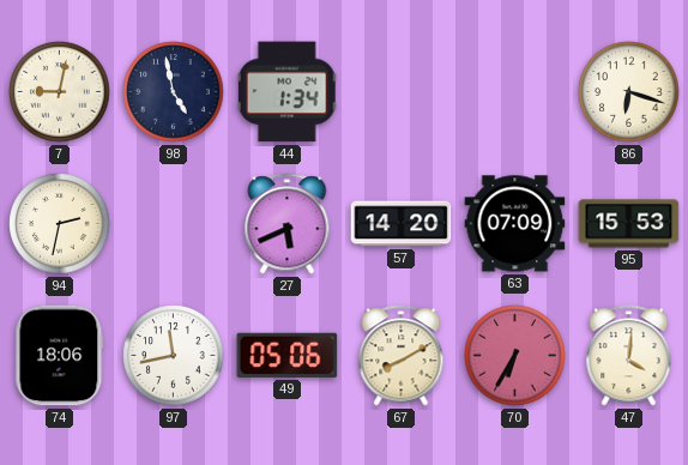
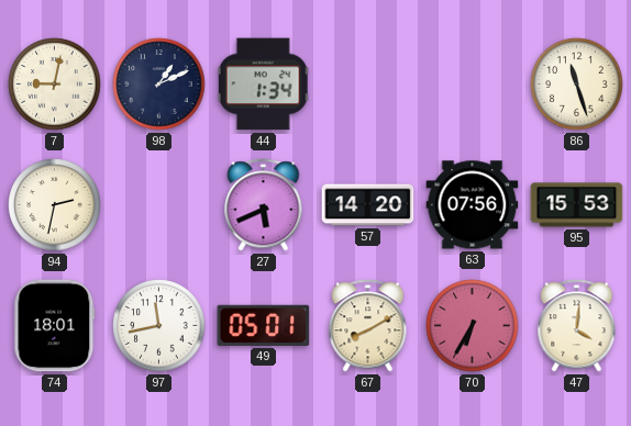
98: 4:58 -> 1:11
86: 6:18 -> 11:27
63: 07:09 -> 07:56
74: 18:06 -> 18:01
49: 05:06 -> 05:01
